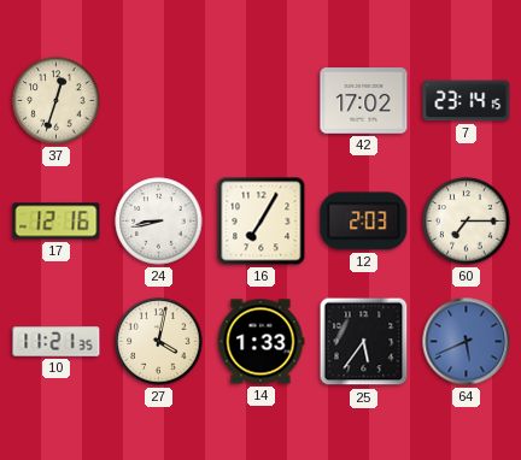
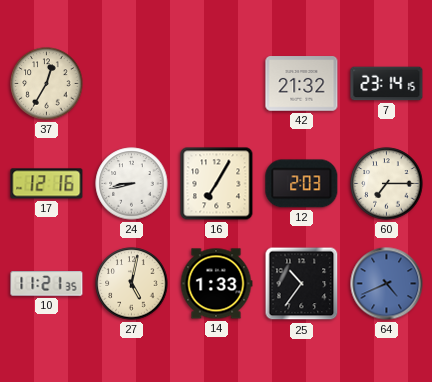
37: 12:33 -> 12:35
42: 17:02 -> 21:32
27: 4:02 -> 5:02
25: 5:36 -> 10:36
64: 5:41 -> 4:41
